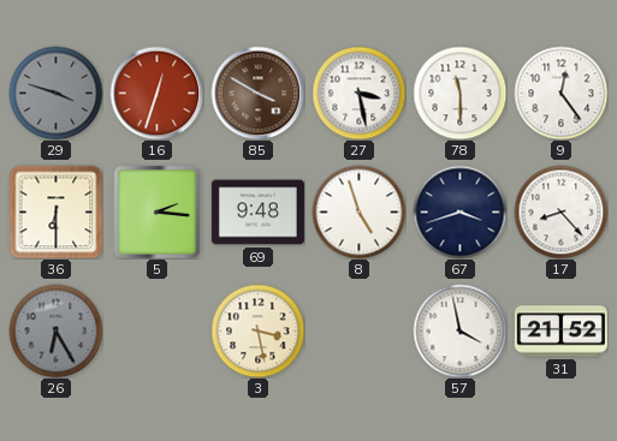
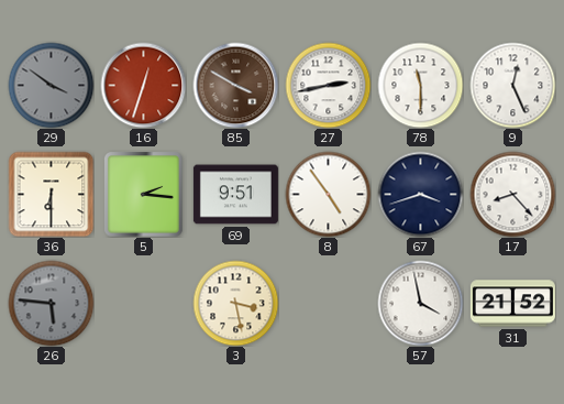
29: 3:48 -> 3:51
27: 3:28 -> 2:43
9: 12:24 -> 12:26
69: 9:48 -> 9:51
8: 4:57 -> 4:54
26: 6:25 -> 5:46
